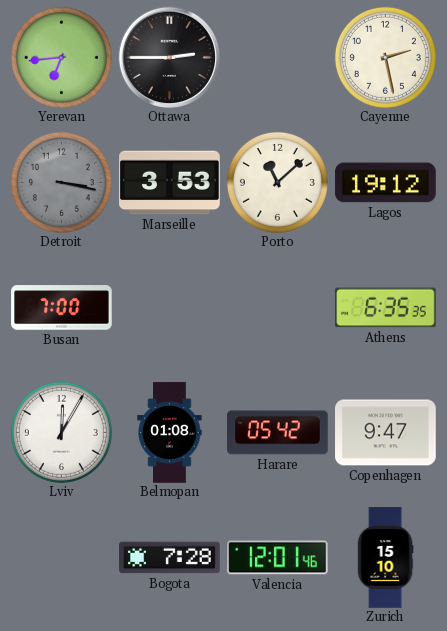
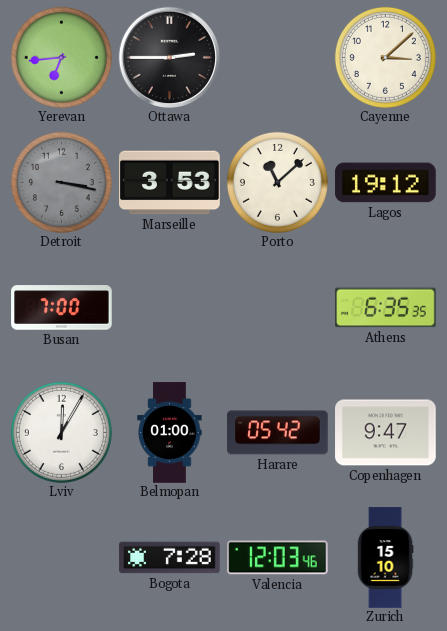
Cayenne: 2:28 -> 3:08
Belmopan: 01:08 -> 01:00
Valencia: 12:01 -> 12:03
